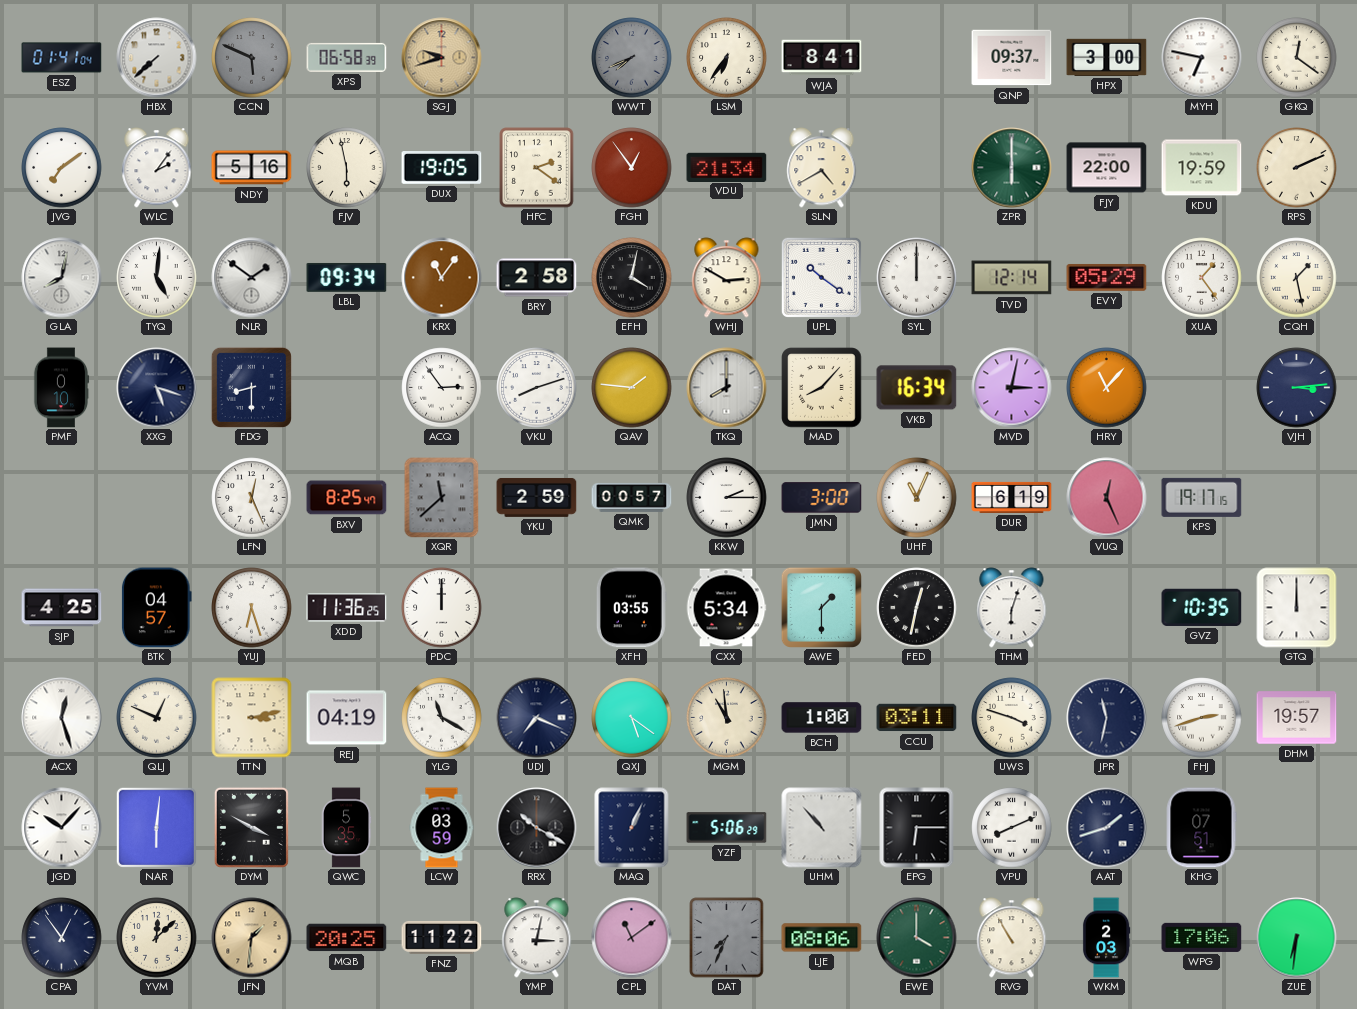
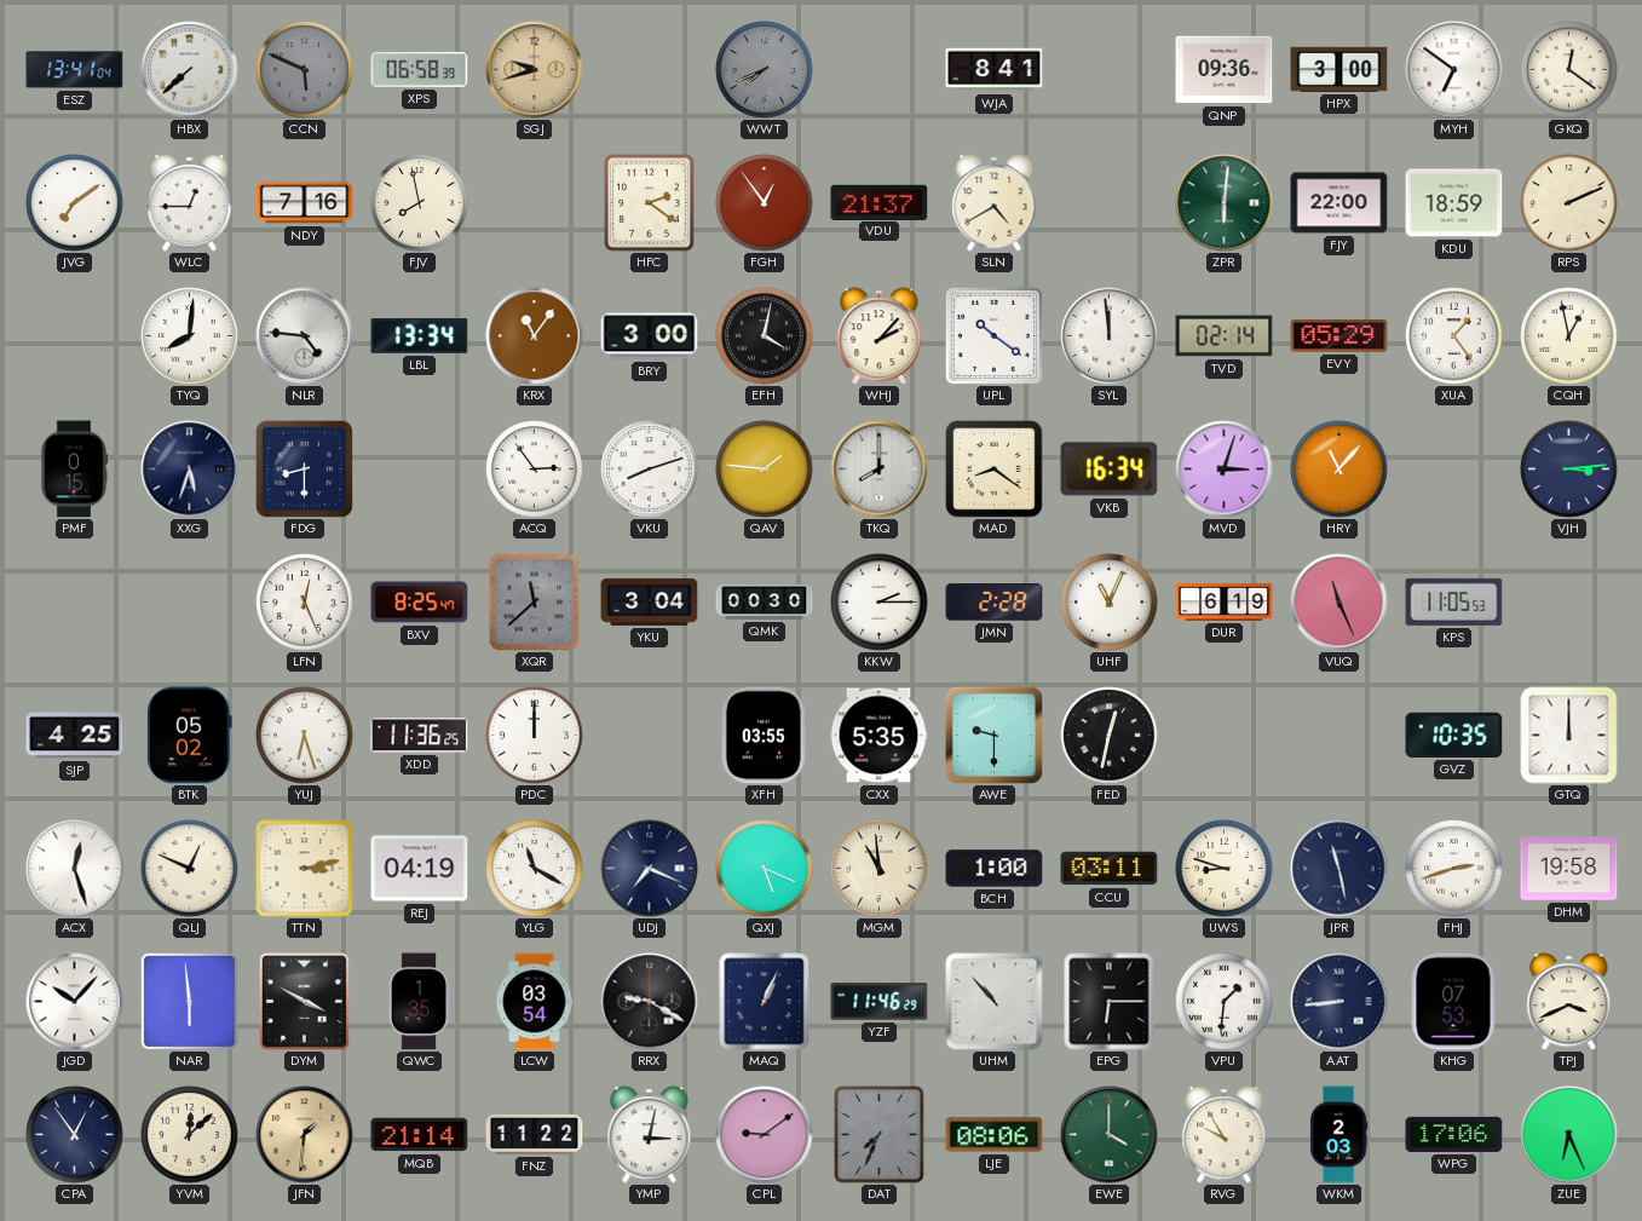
ESZ: 01:41 -> 13:41
LSM: 6:36 -> none
QNP: 09:37 -> 09:36
MYH: 6:47 -> 6:51
WLC: 2:06 -> 12:45
NDY: 5:16 -> 7:16
FJV: 5:58 -> 7:58
DUX: 19:05 -> none
VDU: 21:34 -> 21:37
ZPR: 6:00 -> 6:01
KDU: 19:59 -> 18:59
GLA: 8:02 -> none
TYQ: 5:01 -> 8:01
NLR: 1:51 -> 4:46
LBL: 09:34 -> 13:34
BRY: 2:58 -> 3:00
WHJ: 2:50 -> 2:07
SYL: 12:00 -> 11:59
TVD: 12:14 -> 02:14
CQH: 1:28 -> 12:58
PMF: 0:10 -> 0:15
XXG: 5:18 -> 5:33
MAD: 8:07 -> 8:21
MVD: 3:02 -> 3:03
YKU: 2:59 -> 3:04
QMK: 00:57 -> 00:30
JMN: 3:00 -> 2:28
VUQ: 12:26 -> 11:26
KPS: 19:17 -> 11:05
BTK: 04:57 -> 05:02
CXX: 5:34 -> 5:35
AWE: 1:30 -> 9:30
THM: 6:03 -> none
QXJ: 5:21 -> 5:19
UWS: 3:48 -> 8:48
JPR: 11:32 -> 11:28
DHM: 19:57 -> 19:58
NAR: 6:01 -> 5:59
QWC: 5:35 -> 1:35
LCW: 03:59 -> 03:54
RRX: 10:20 -> 9:20
YZF: 5:06 -> 11:46
VPU: 8:11 -> 1:31
AAT: 1:42 -> 8:44
KHG: 07:51 -> 07:53
TPJ: none -> 3:41
MQB: 20:25 -> 21:14
CPL: 11:09 -> 9:09
RVG: 10:55 -> 9:55
ZUE: 6:31 -> 6:26
